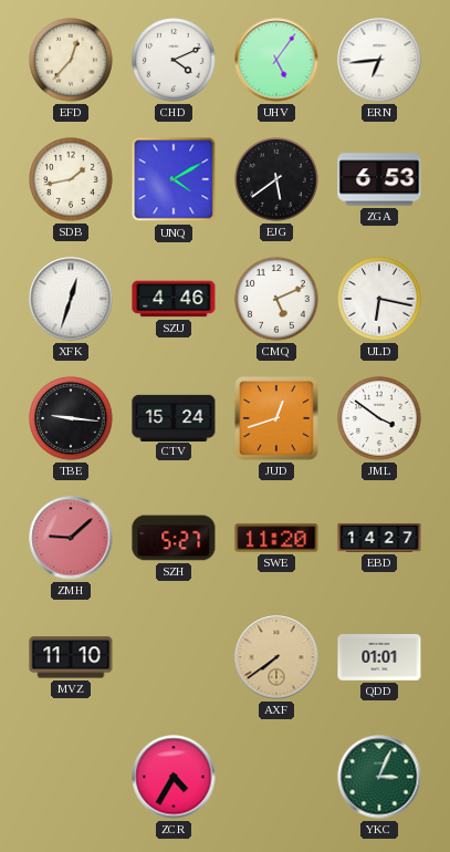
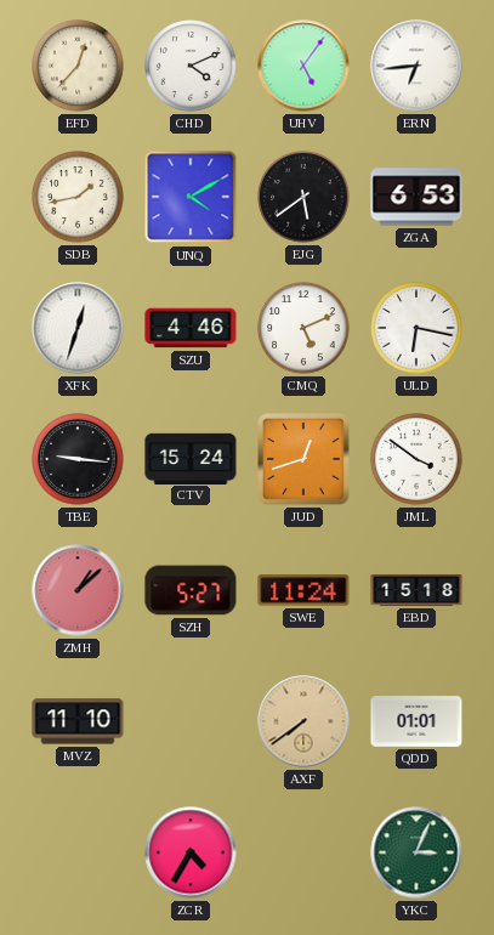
ZMH: 9:08 -> 1:08
SWE: 11:20 -> 11:24
EBD: 14:27 -> 15:18
